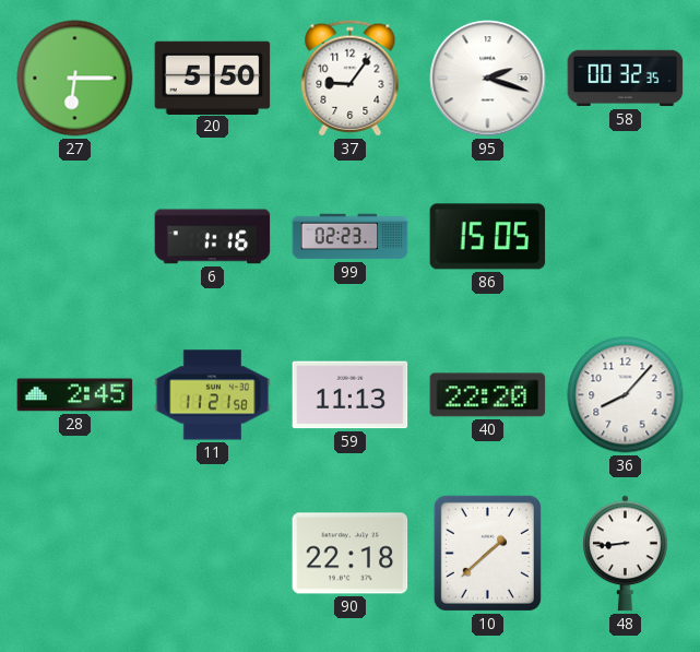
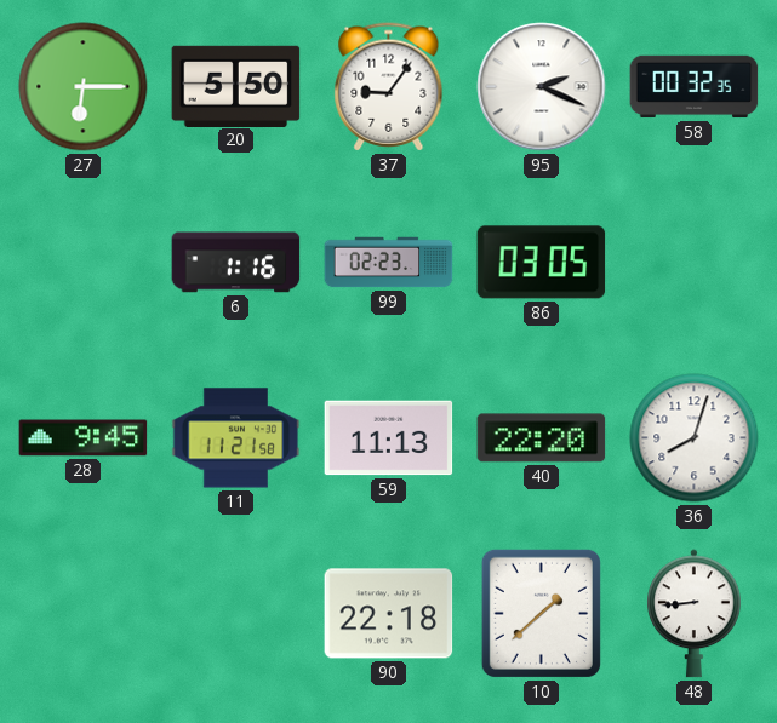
95: 2:18 -> 2:19
86: 15:05 -> 03:05
28: 2:45 -> 9:45
36: 8:07 -> 8:03
